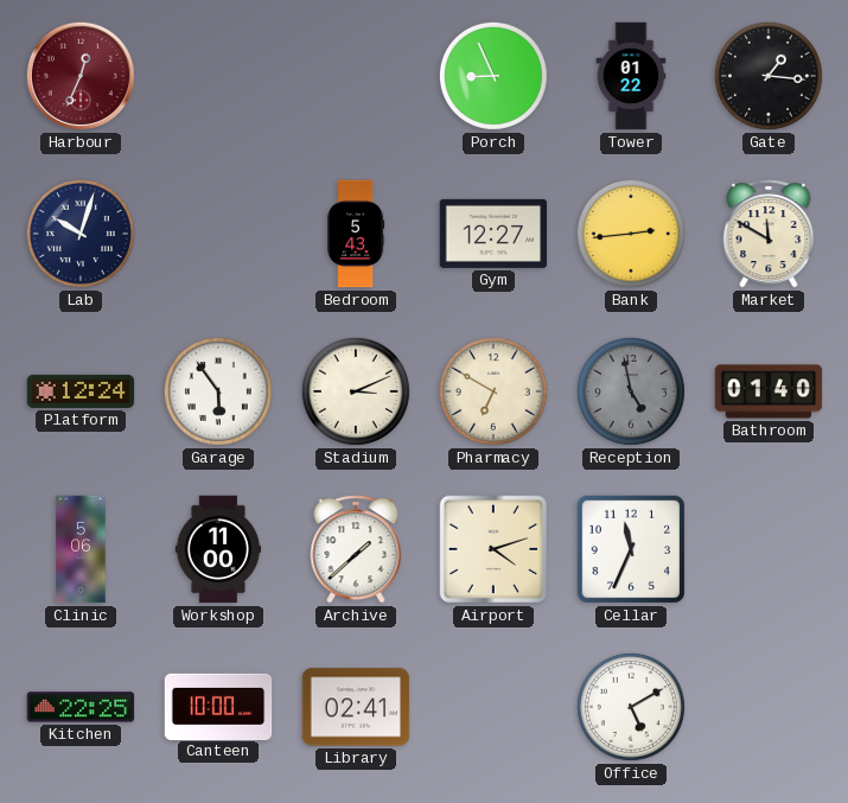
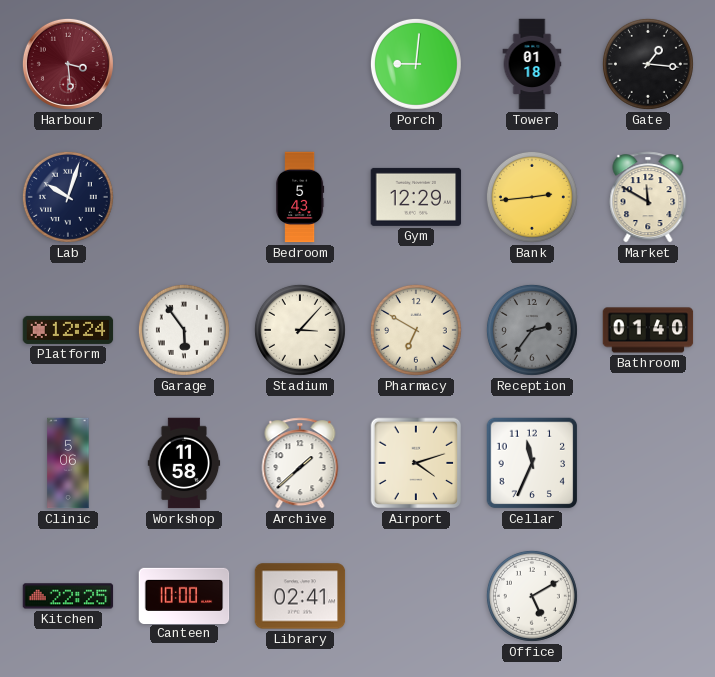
Harbour: 12:34 -> 3:29
Porch: 8:56 -> 9:01
Tower: 01:22 -> 01:18
Gym: 12:27 -> 12:29
Stadium: 3:11 -> 3:07
Reception: 4:58 -> 2:36
Workshop: 11:00 -> 11:58
